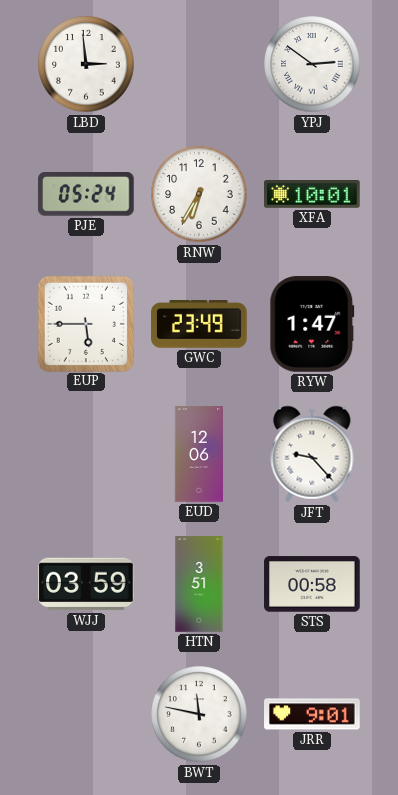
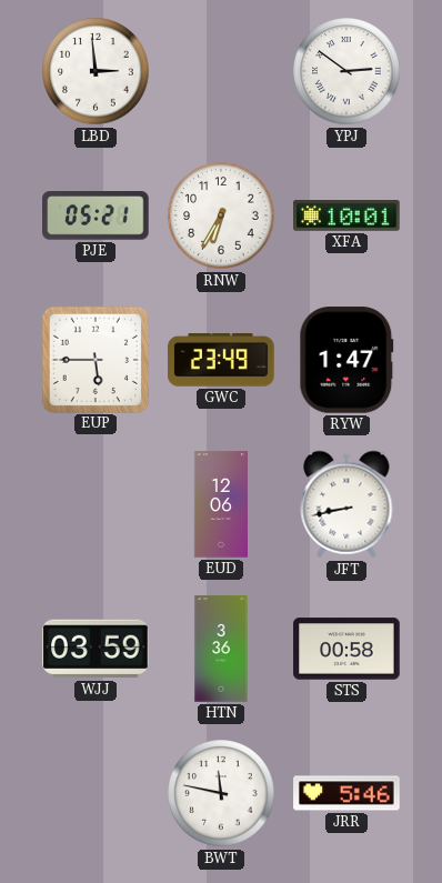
PJE: 05:24 -> 05:21
JFT: 9:23 -> 8:43
HTN: 3:51 -> 3:36
JRR: 9:01 -> 5:46
